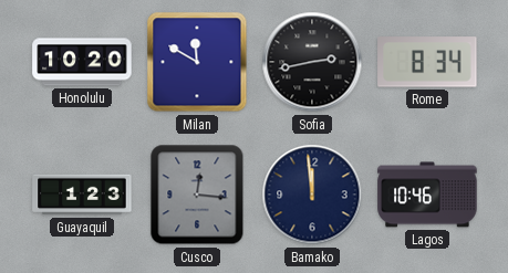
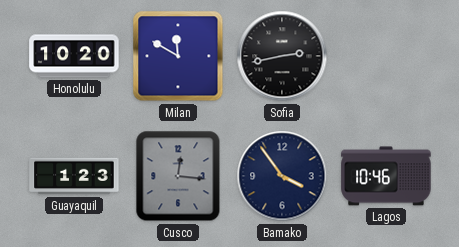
Rome: 8:34 -> none
Bamako: 11:59 -> 3:54
